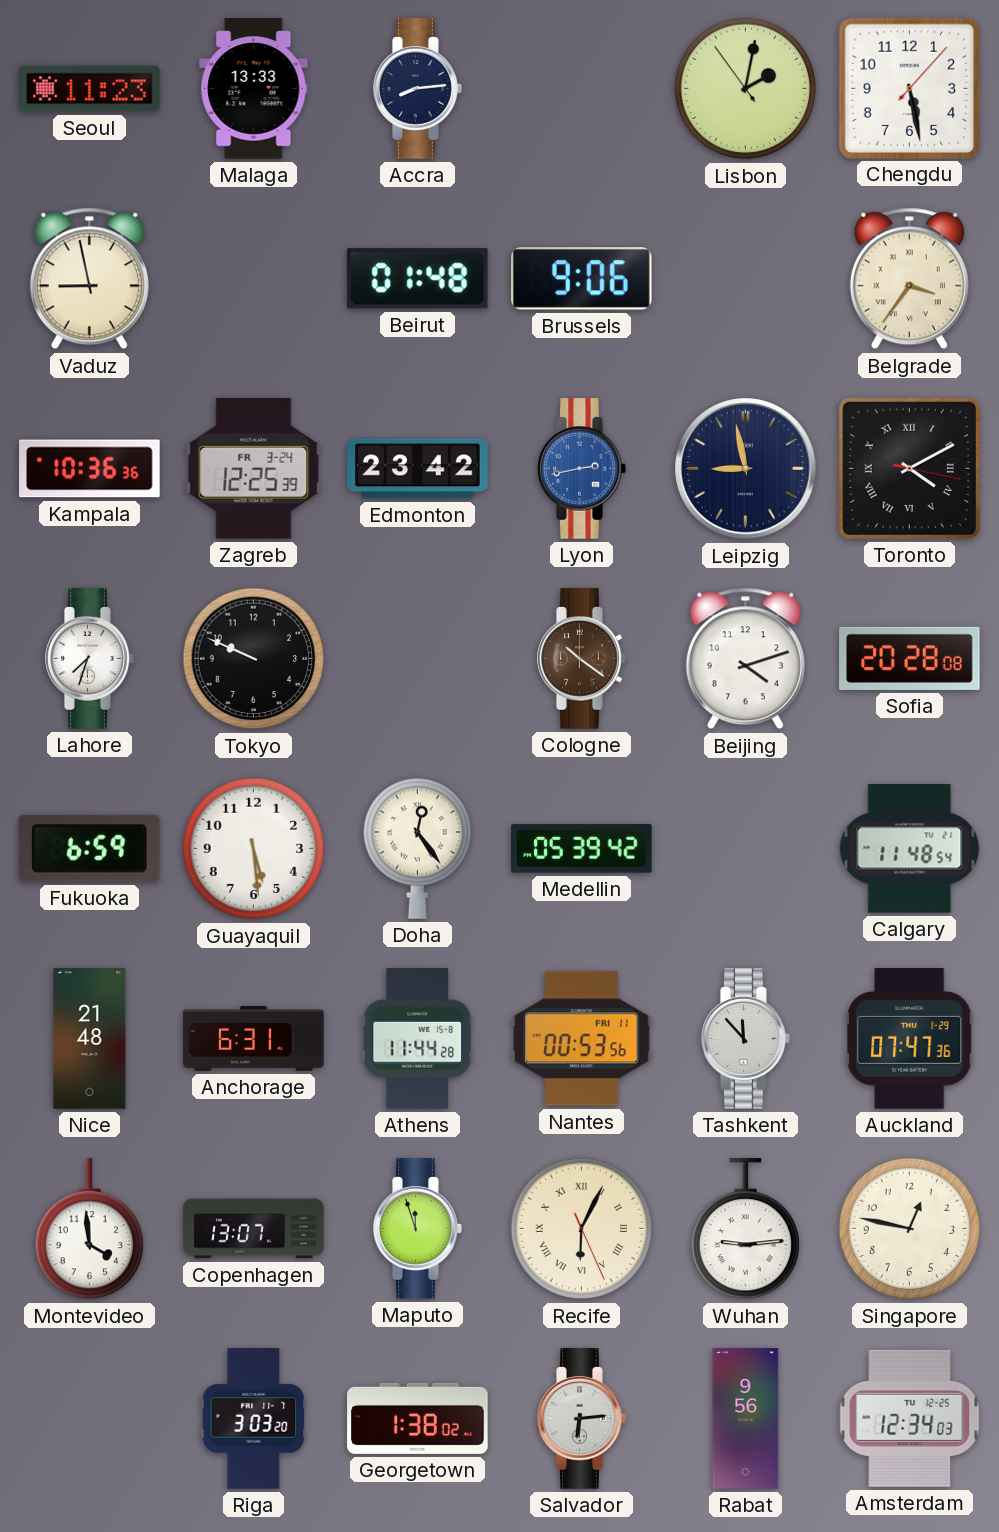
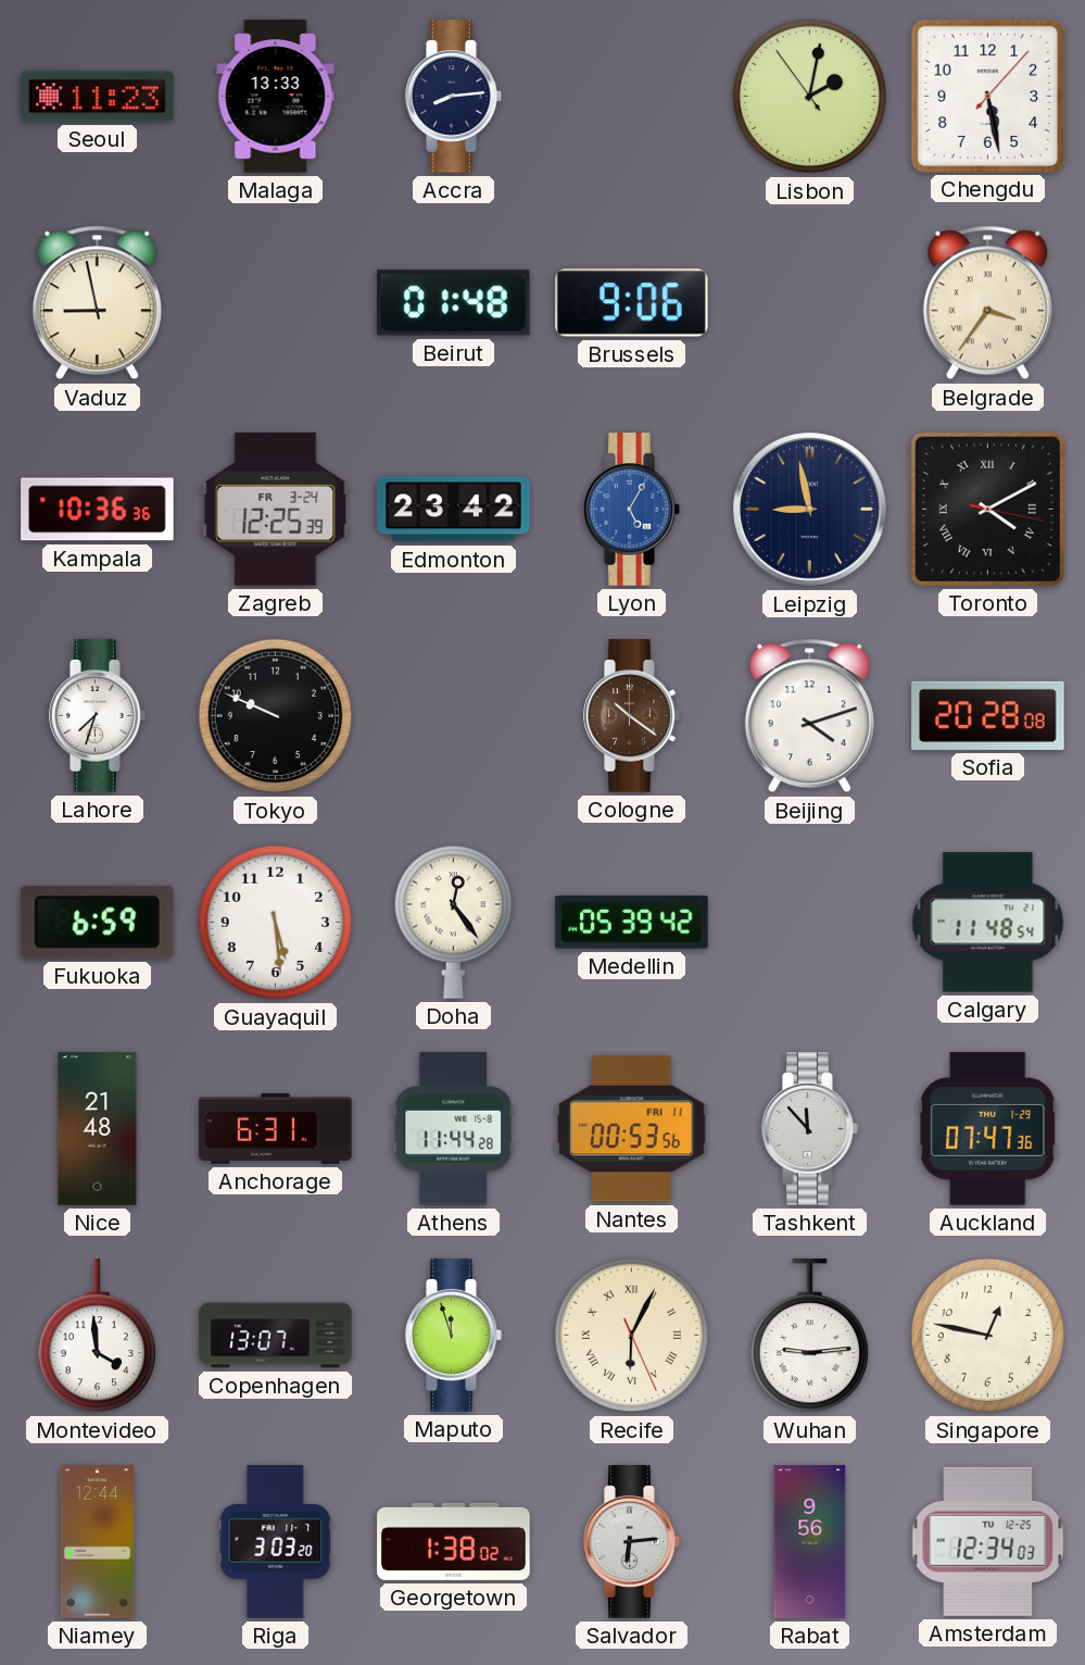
Lyon: 2:43 -> 5:05
Niamey: none -> 12:44
